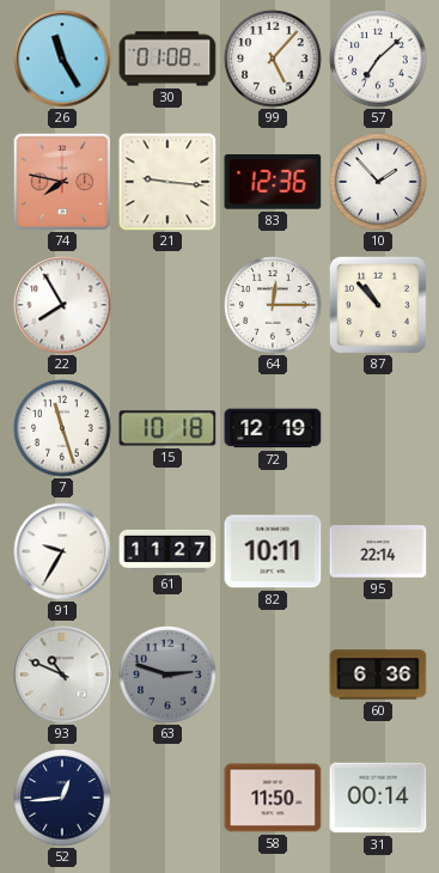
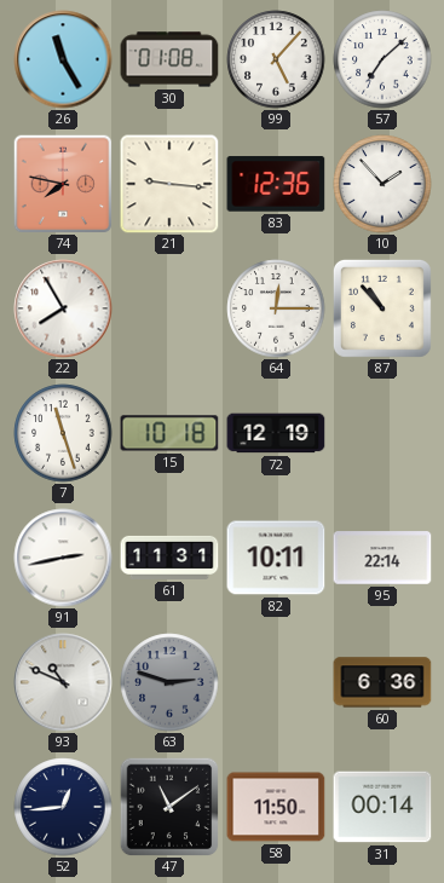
91: 9:35 -> 2:43
61: 11:27 -> 11:31
47: none -> 11:09
